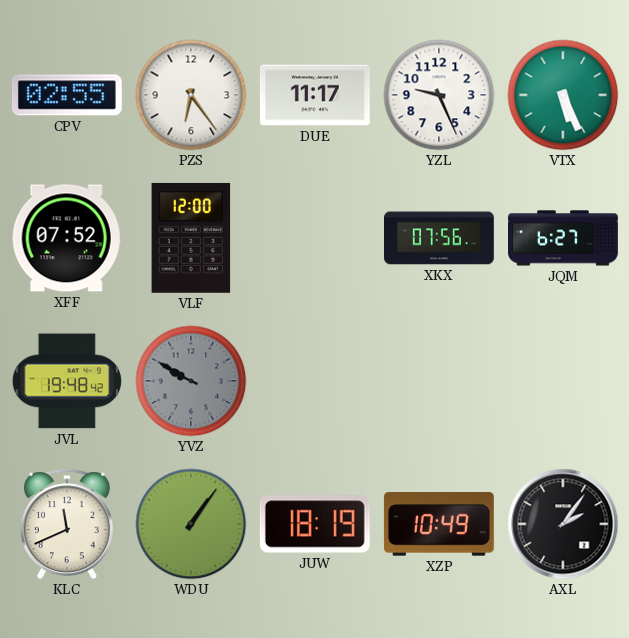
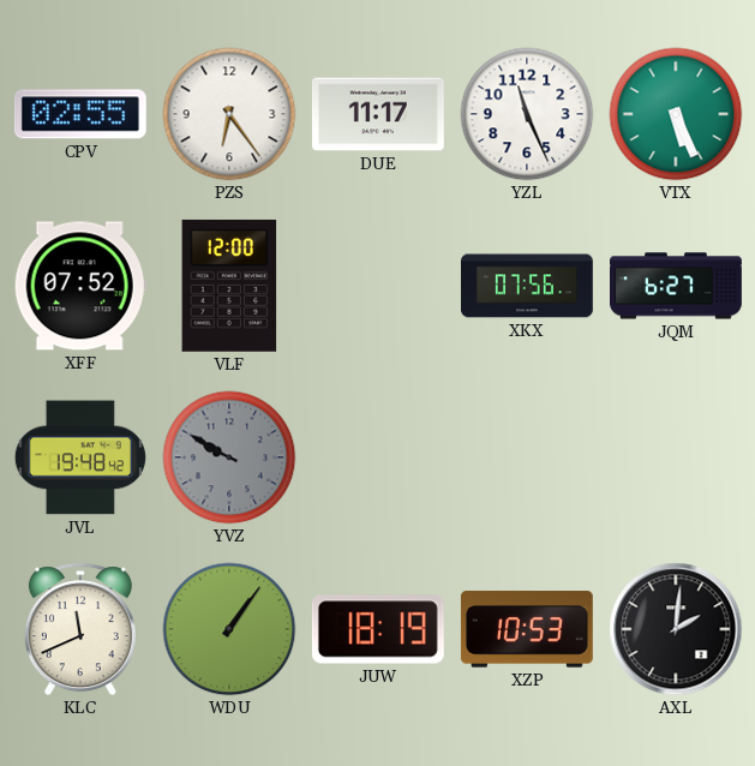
YZL: 9:26 -> 11:26
XZP: 10:49 -> 10:53
AXL: 2:06 -> 2:01
